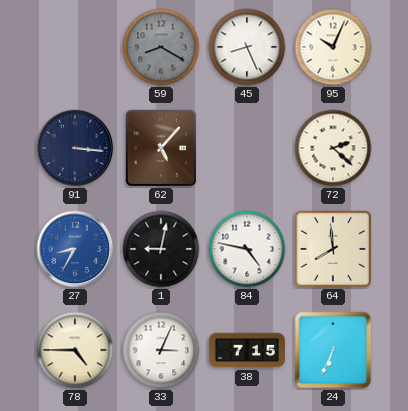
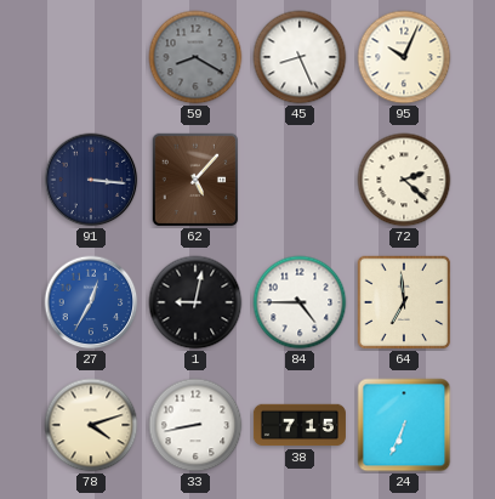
27: 8:35 -> 12:35
84: 4:47 -> 4:45
64: 7:59 -> 6:59
78: 4:45 -> 4:12
33: 3:04 -> 8:43
